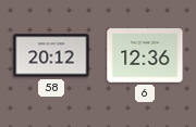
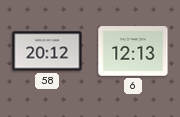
6: 12:36 -> 12:13
